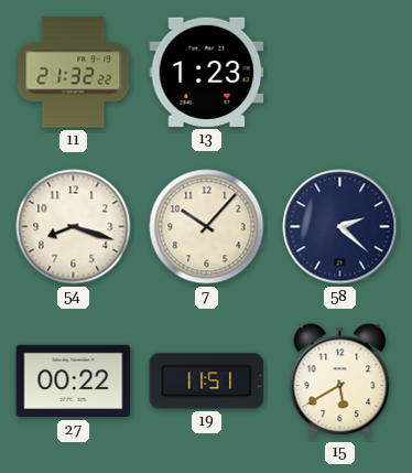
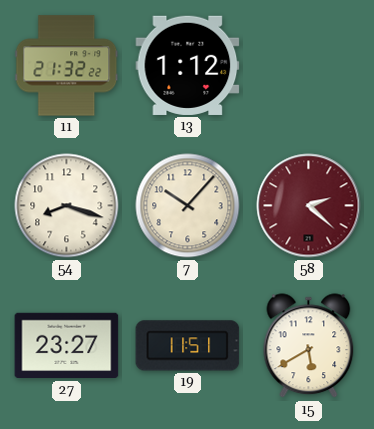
13: 1:23 -> 1:12
58 dial: navy -> burgundy
27: 00:22 -> 23:27
